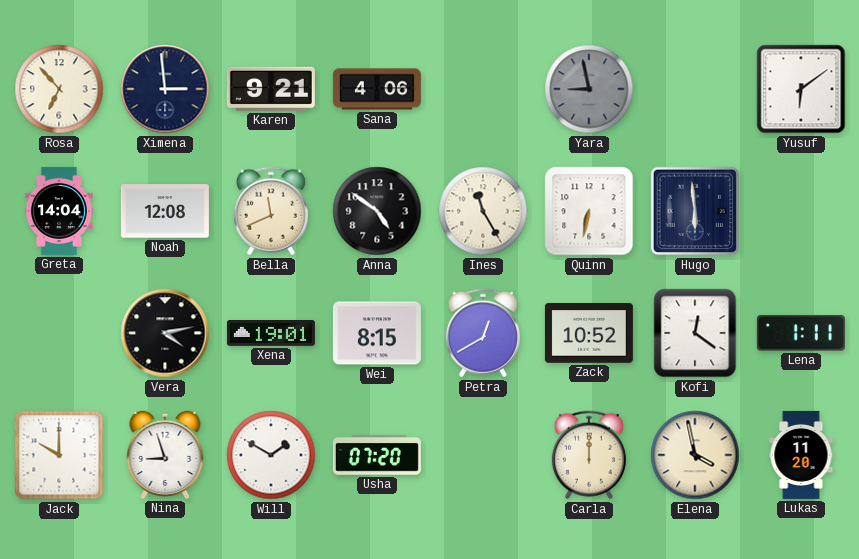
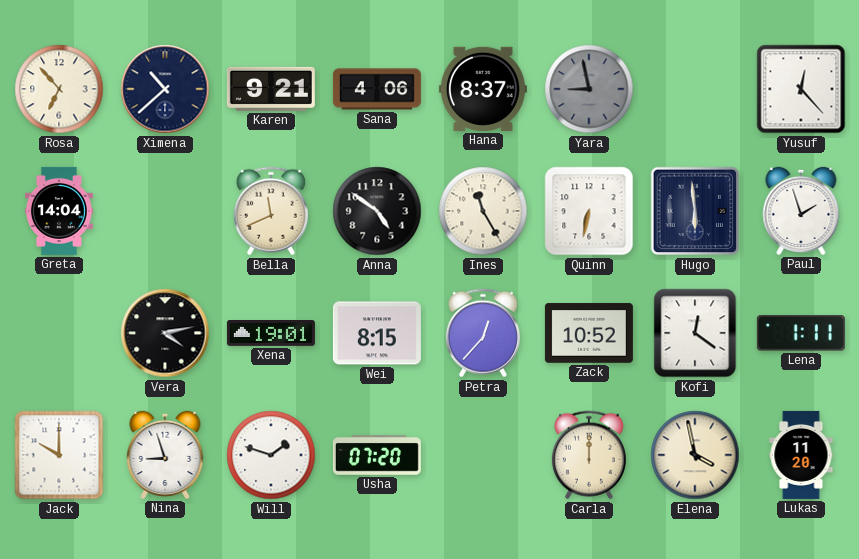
Ximena: 2:59 -> 10:38
Hana: none -> 8:37
Yusuf: 6:09 -> 12:23
Noah: 12:08 -> none
Paul: none -> 1:57
Petra: 12:40 -> 12:37
Will: 1:50 -> 1:48
